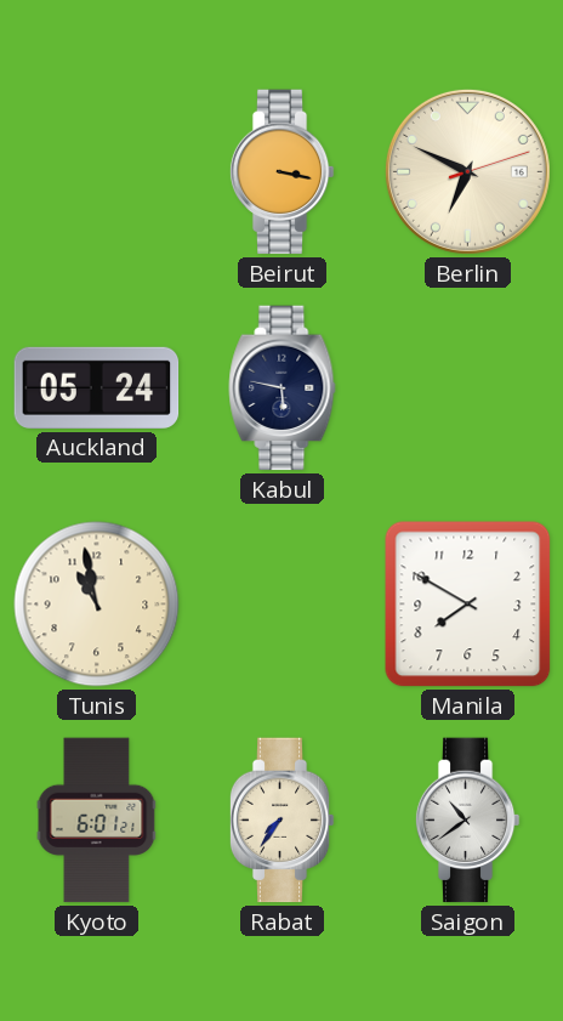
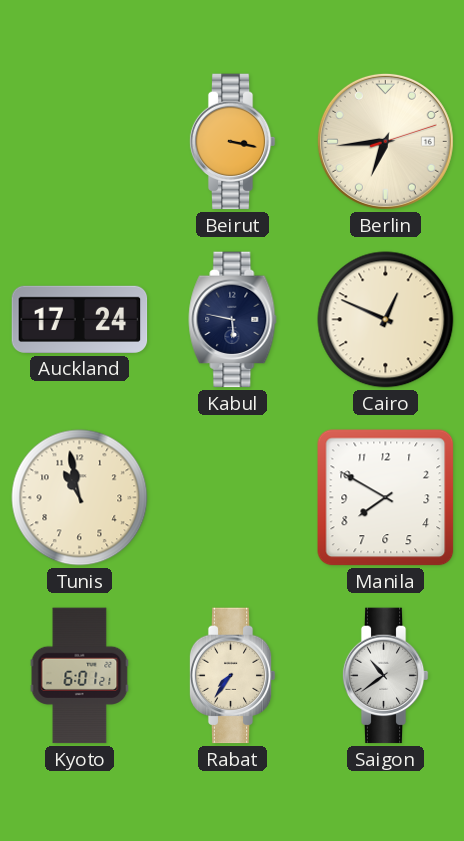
Berlin: 6:49 -> 6:44
Auckland: 05:24 -> 17:24
Cairo: none -> 12:49
